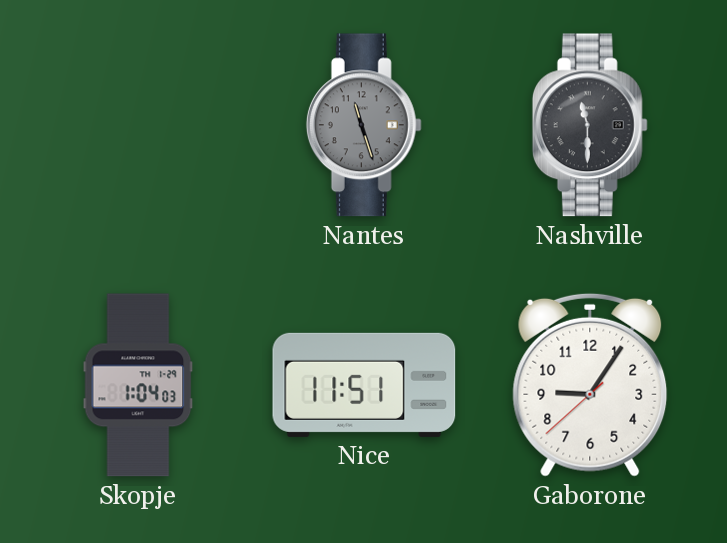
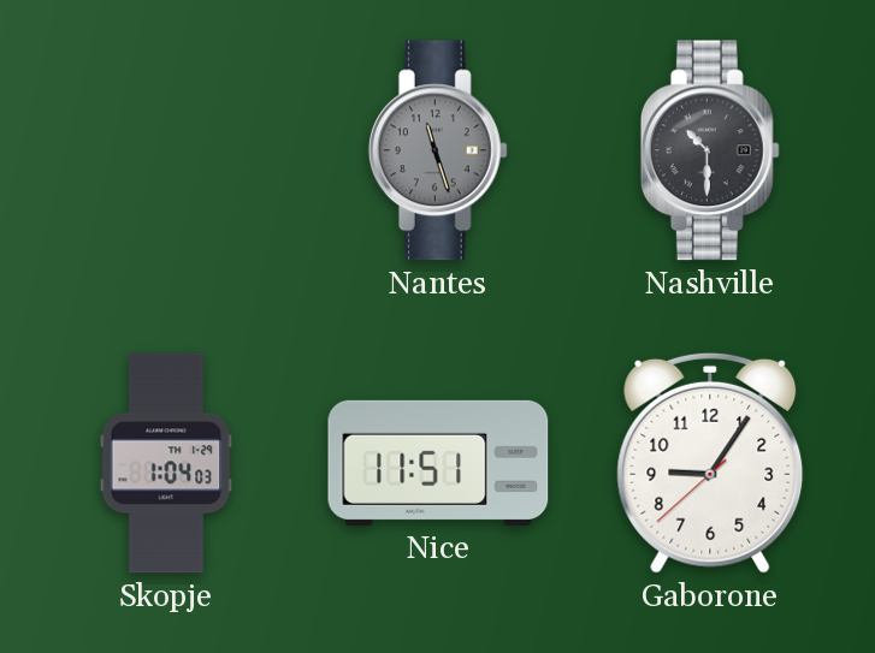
Nashville: 11:30 -> 10:30
